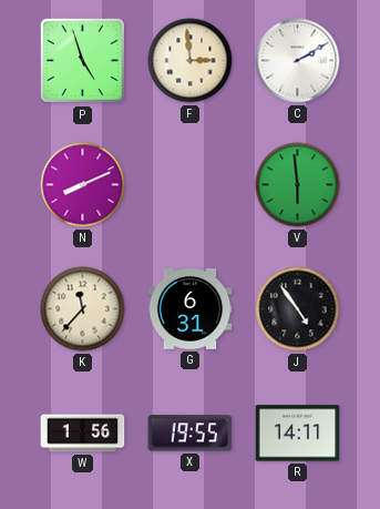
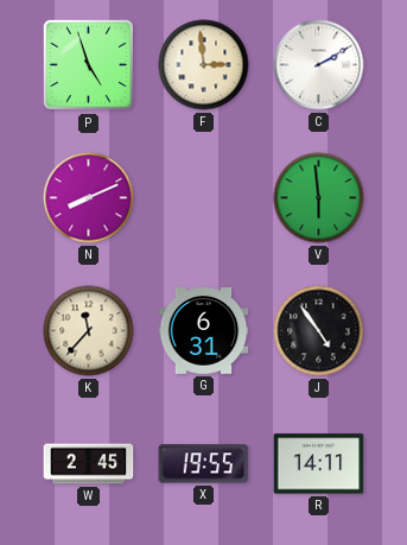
W: 1:56 -> 2:45
